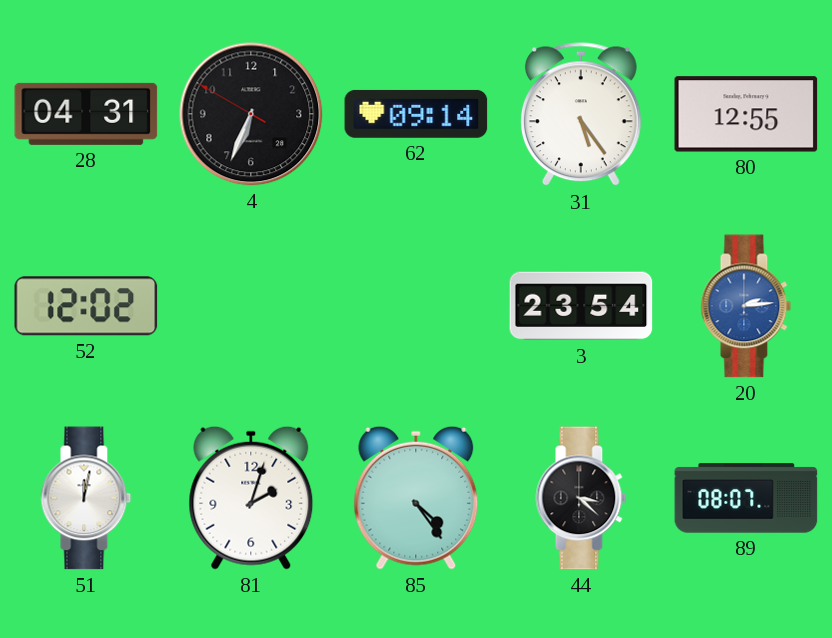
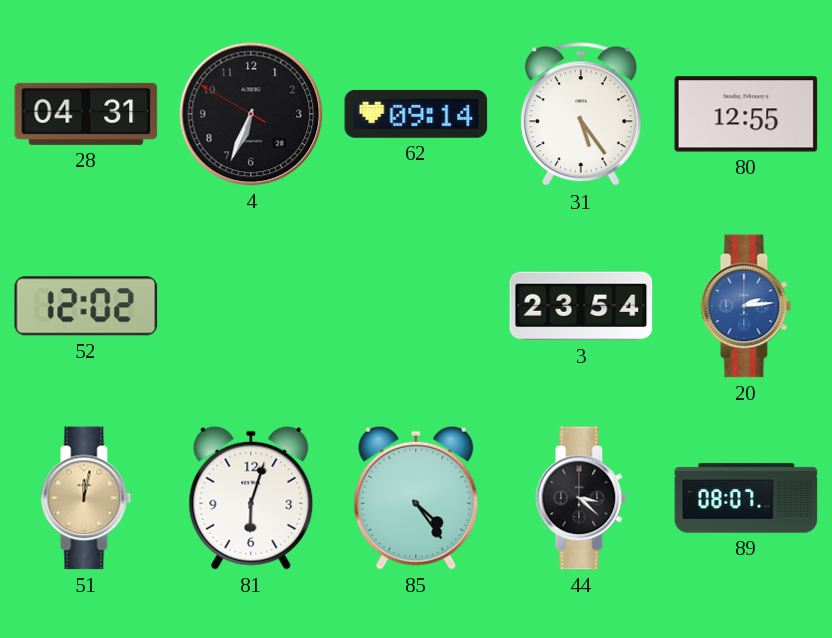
51 dial: white -> champagne
81: 2:03 -> 6:03
